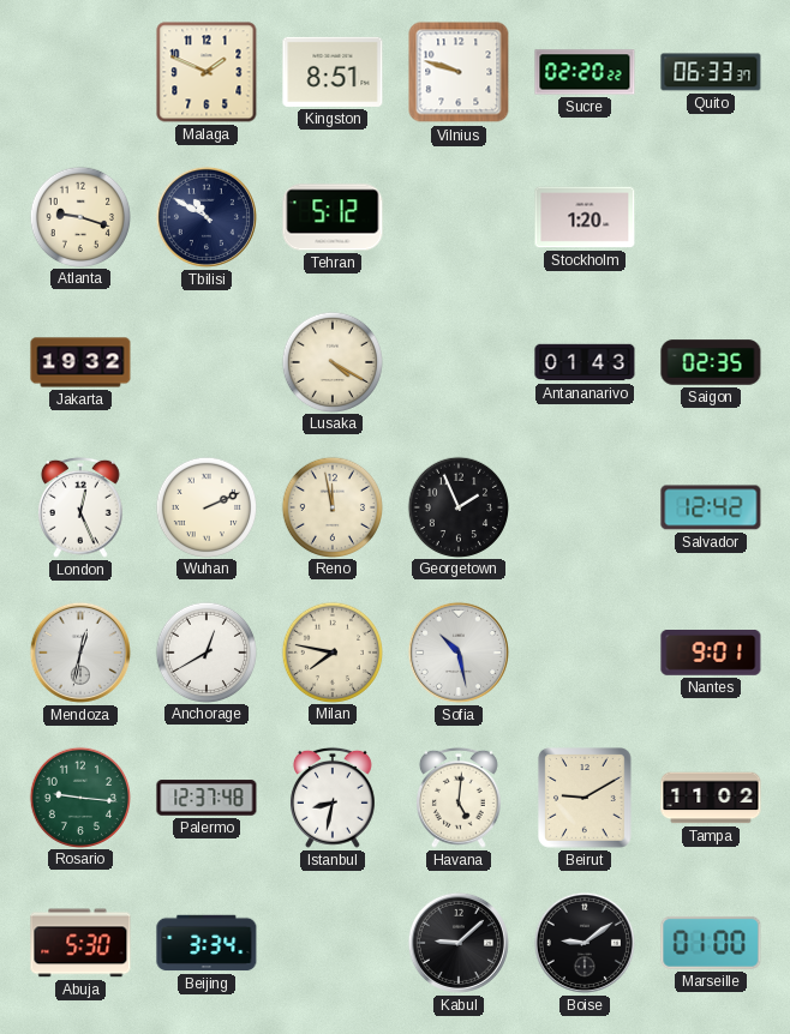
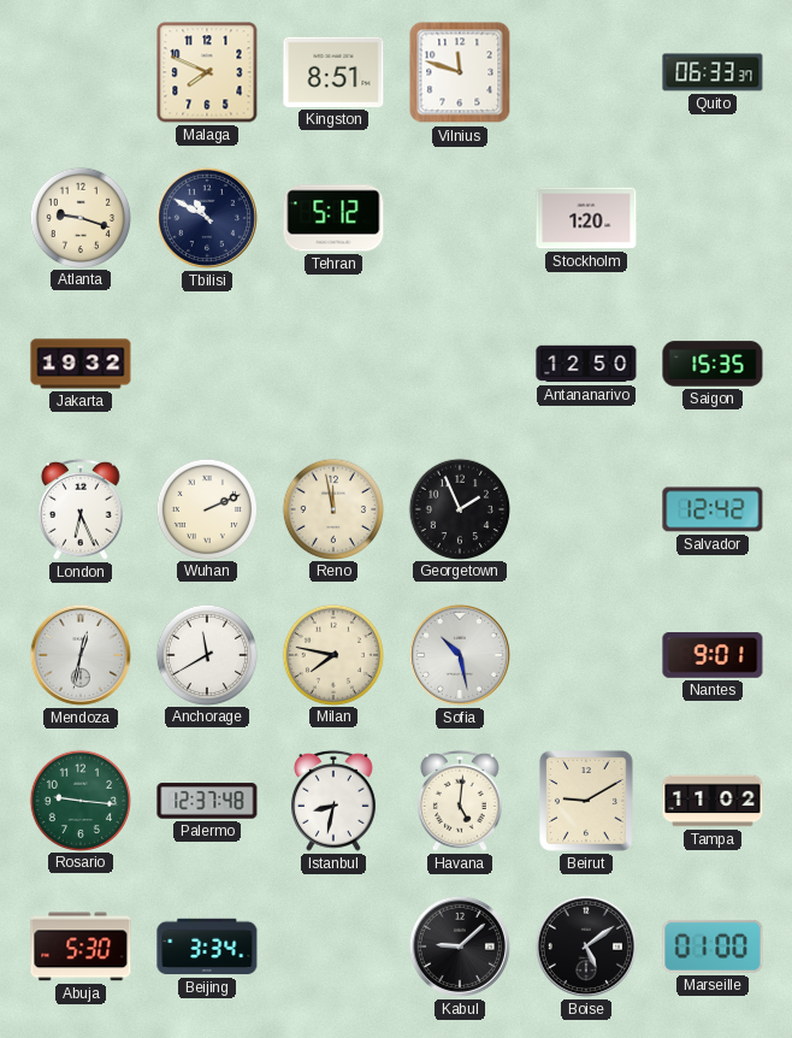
Malaga: 1:49 -> 7:49
Vilnius: 9:48 -> 11:48
Sucre: 02:20 -> none
Lusaka: 4:20 -> none
Antananarivo: 01:43 -> 12:50
Saigon: 02:35 -> 15:35
London: 12:26 -> 6:26
Anchorage: 12:40 -> 11:40
Boise: 9:09 -> 5:09
